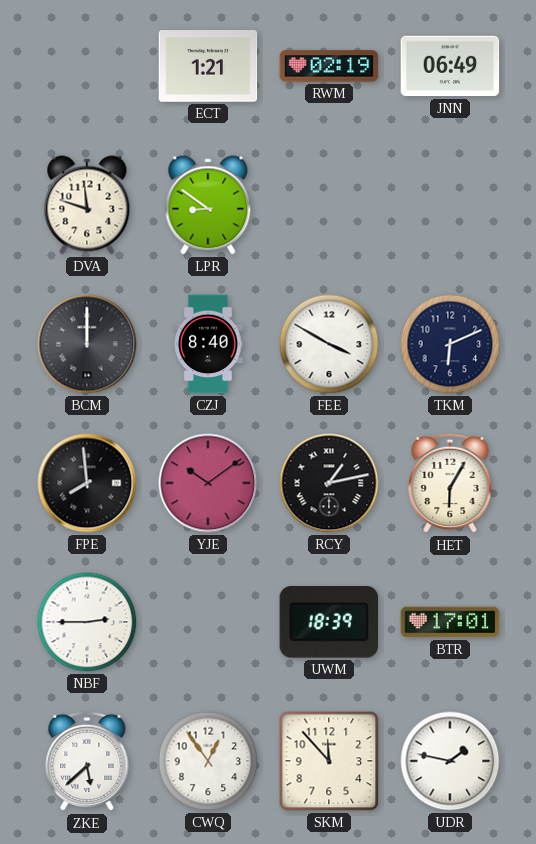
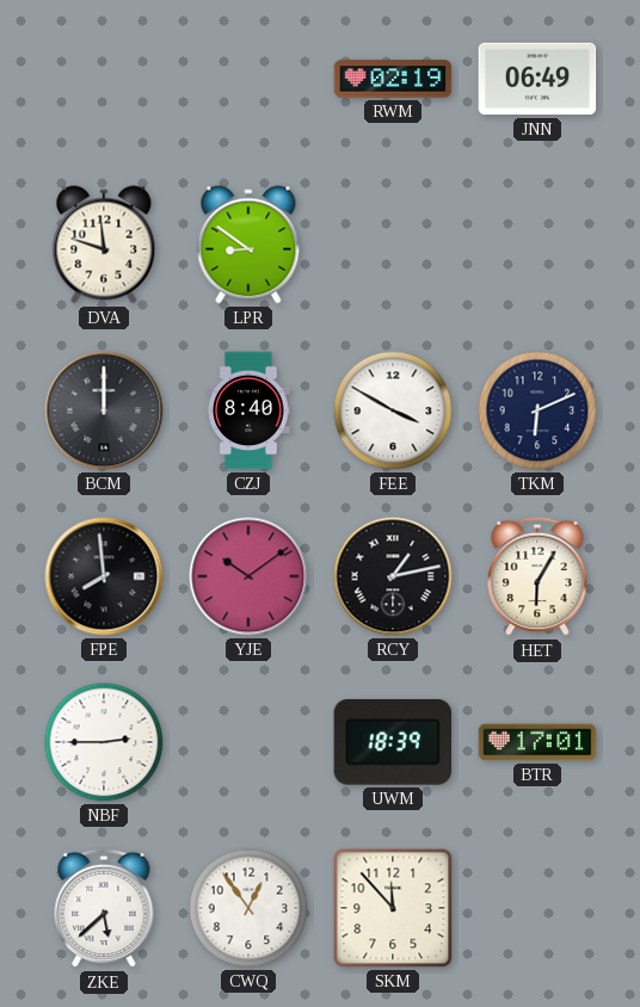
ECT: 1:21 -> none
UDR: 1:47 -> none
